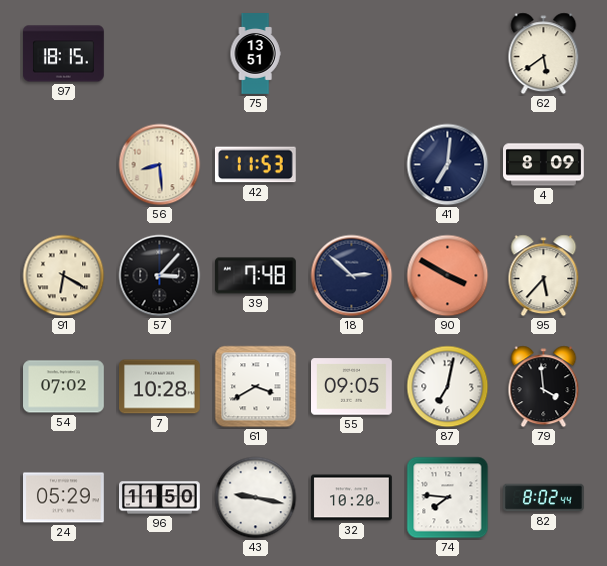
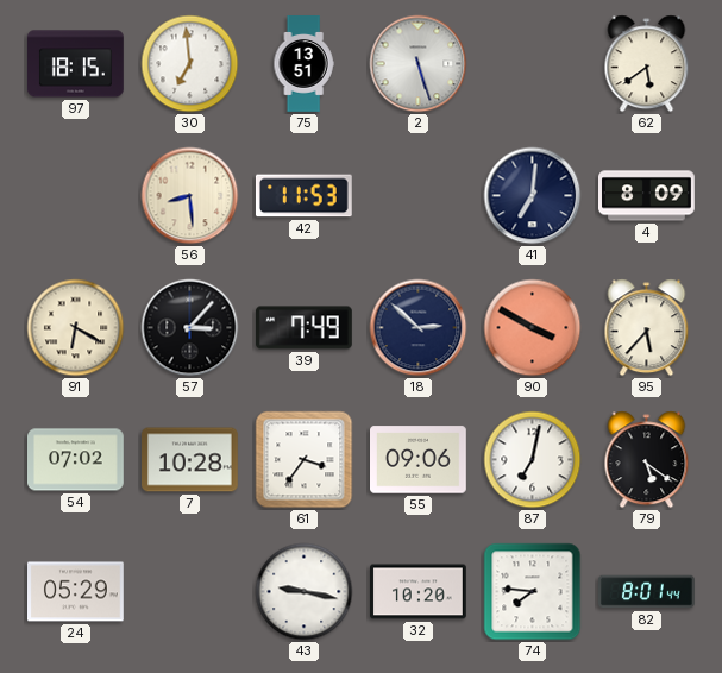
30: none -> 6:59
2: none -> 5:27
39: 7:48 -> 7:49
61: 3:40 -> 3:36
55: 09:05 -> 09:06
79: 3:59 -> 5:21
96: 11:50 -> none
82: 8:02 -> 8:01
